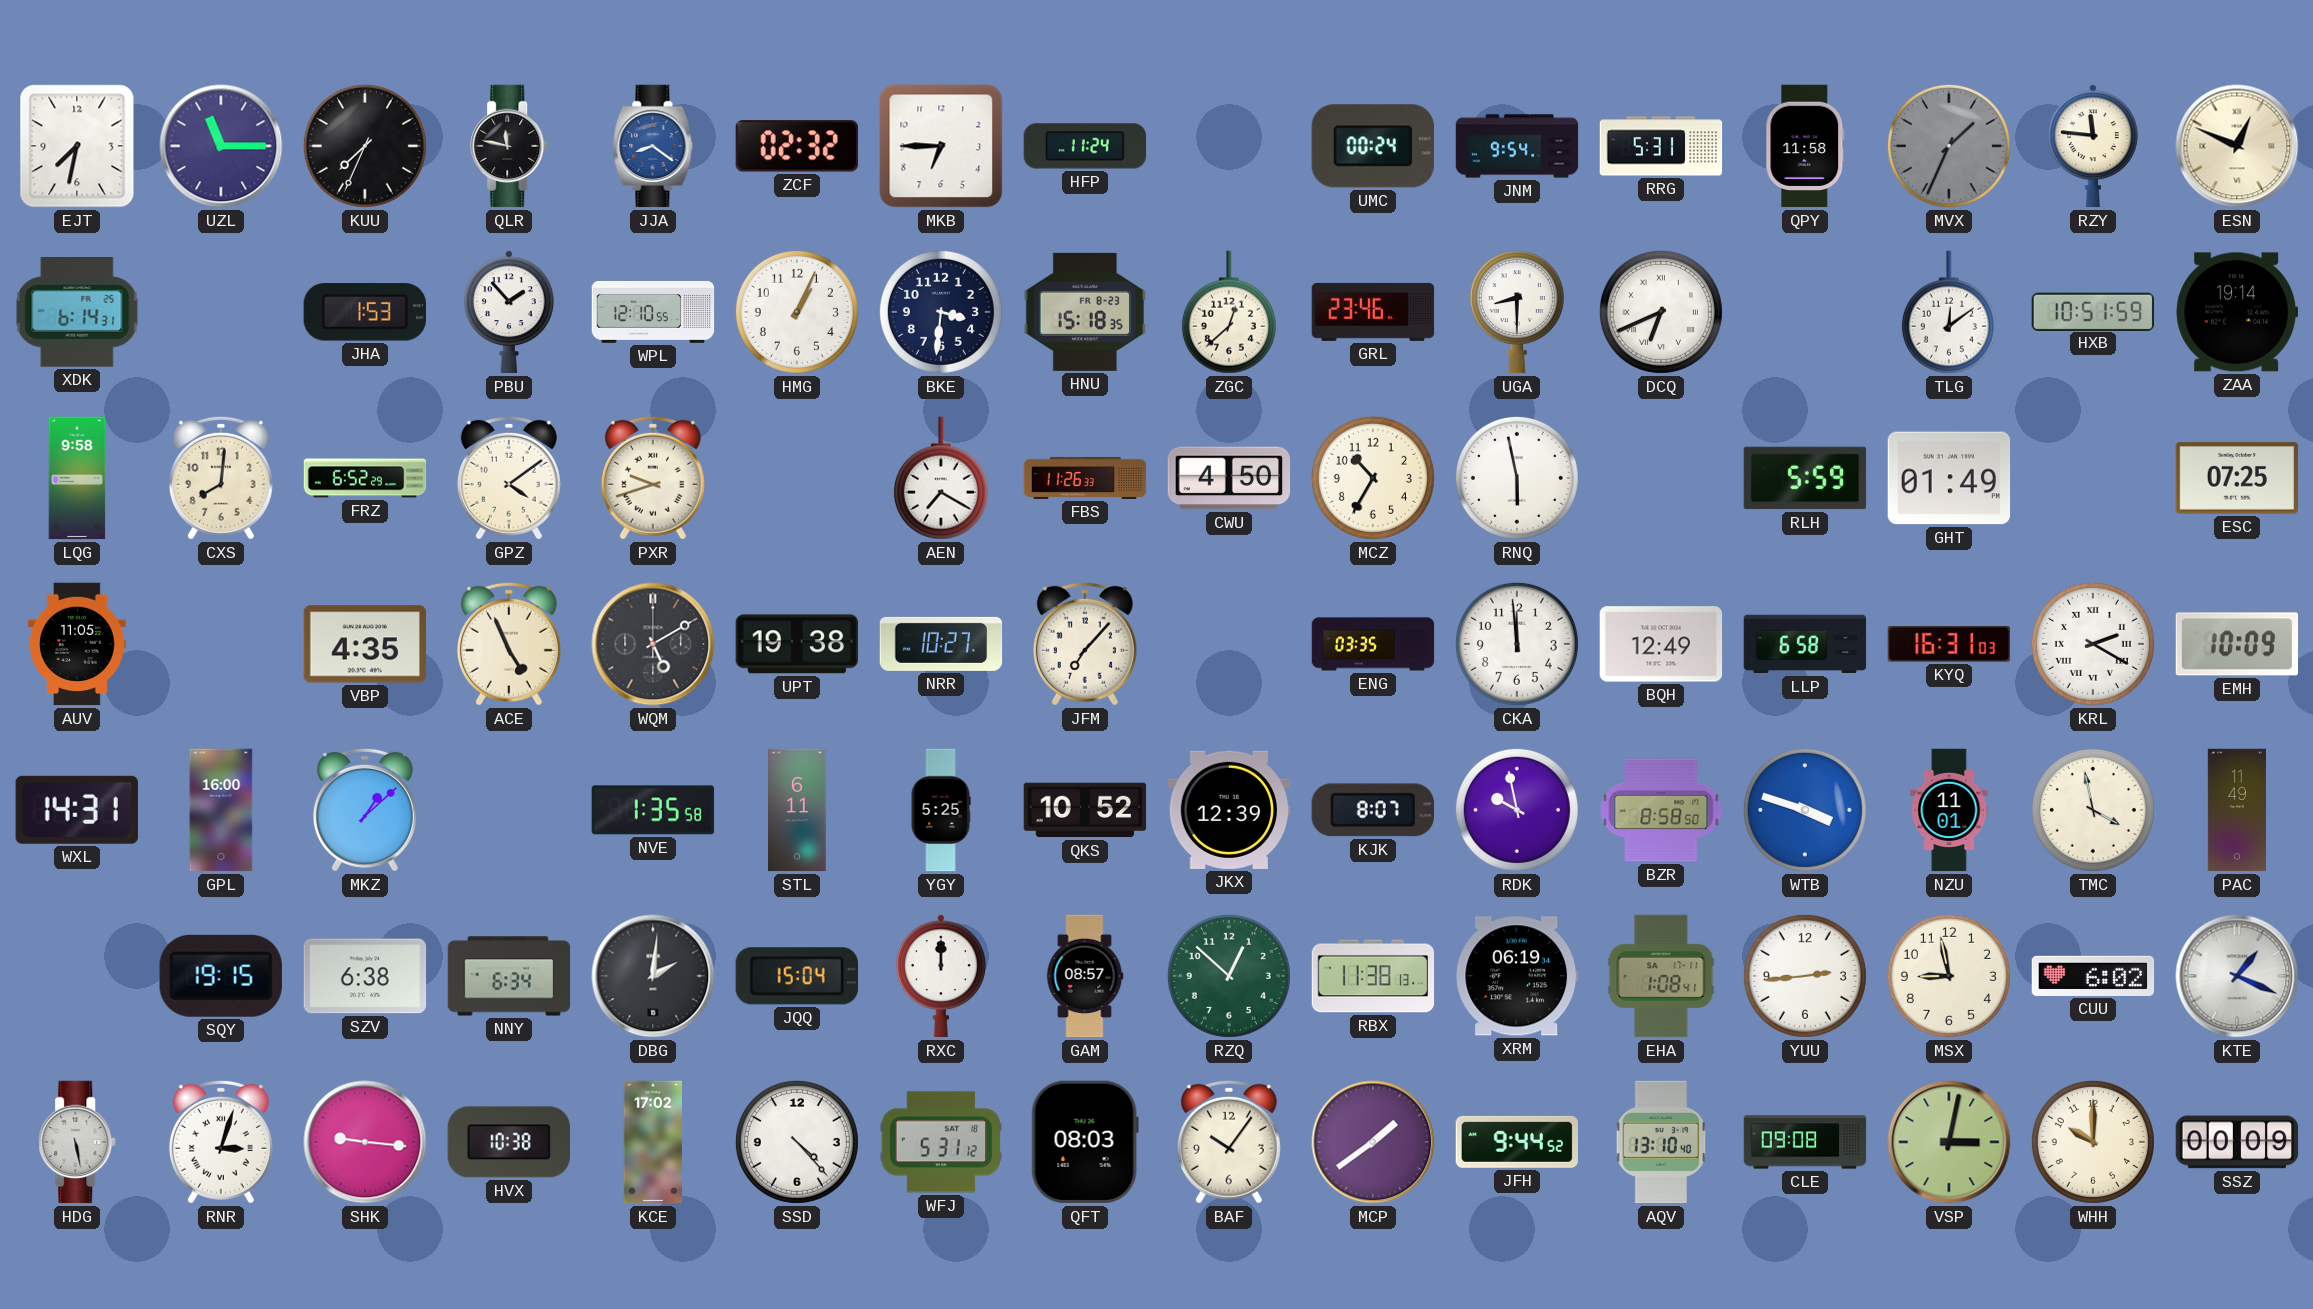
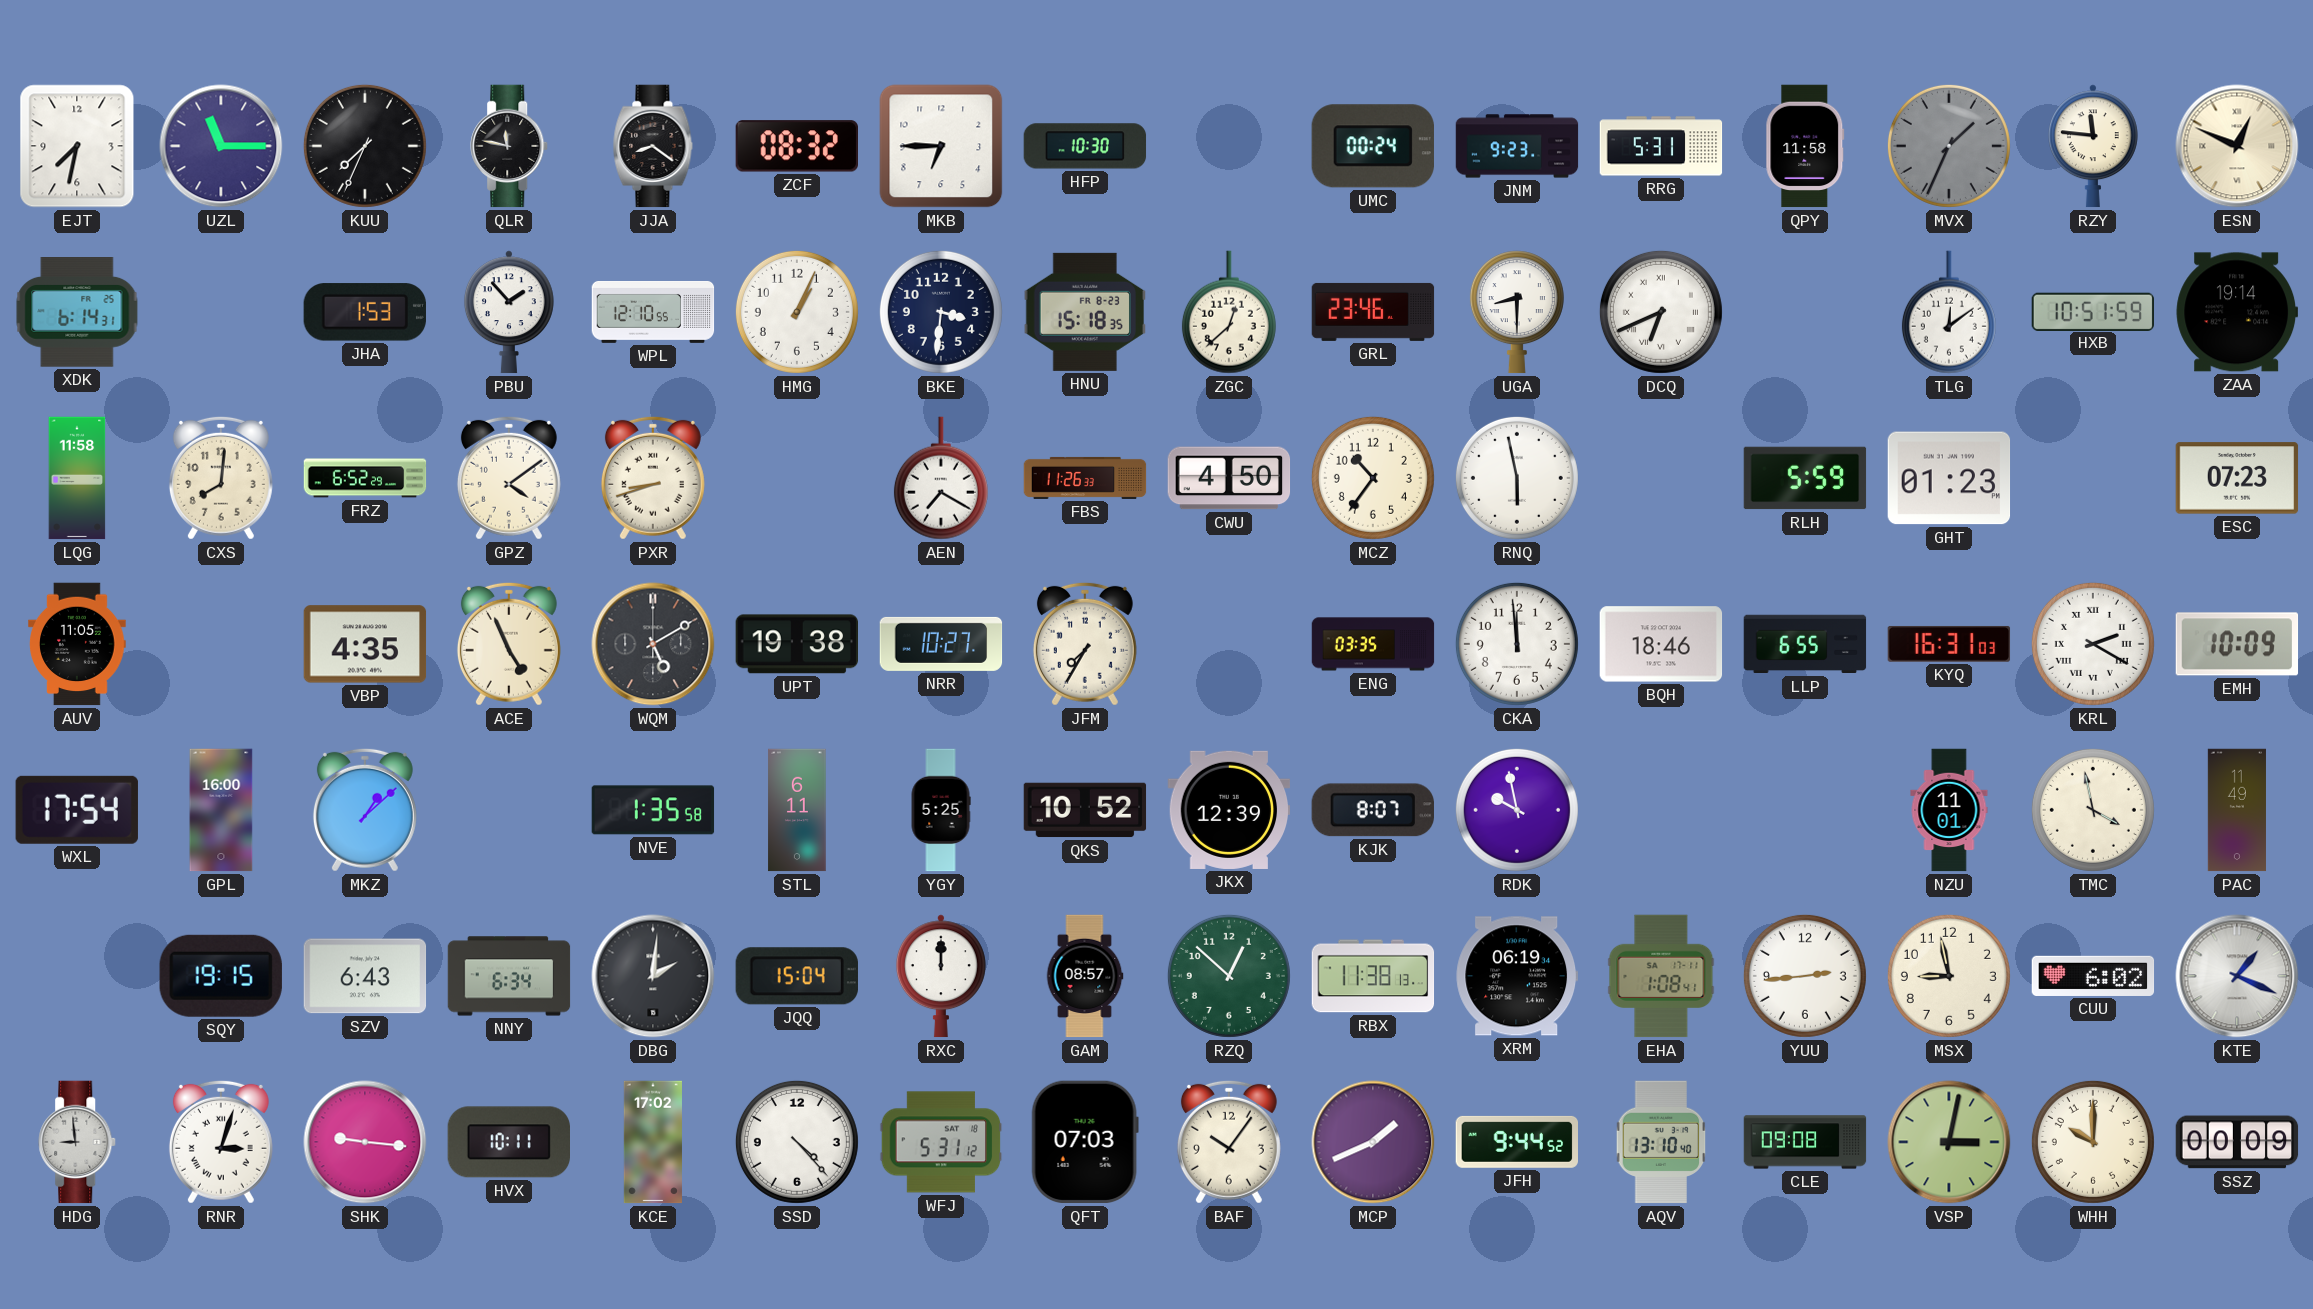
JJA dial: blue -> black
ZCF: 02:32 -> 08:32
HFP: 11:24 -> 10:30
JNM: 9:54 -> 9:23
LQG: 9:58 -> 11:58
PXR: 9:42 -> 8:42
MCZ: 10:35 -> 10:36
GHT: 01:49 -> 01:23
ESC: 07:25 -> 07:23
JFM: 7:07 -> 7:35
BQH: 12:49 -> 18:46
LLP: 6:58 -> 6:55
WXL: 14:31 -> 17:54
BZR: 8:58 -> none
WTB: 3:48 -> none
SZV: 6:38 -> 6:43
HDG: 5:28 -> 8:59
HVX: 10:38 -> 10:11
QFT: 08:03 -> 07:03
MCP: 1:39 -> 1:41
